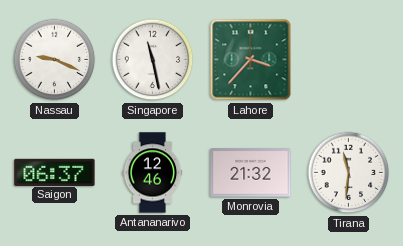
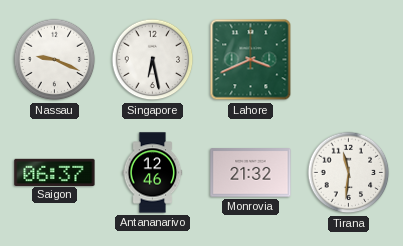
Singapore: 11:28 -> 6:28
Lahore: 3:37 -> 3:41
